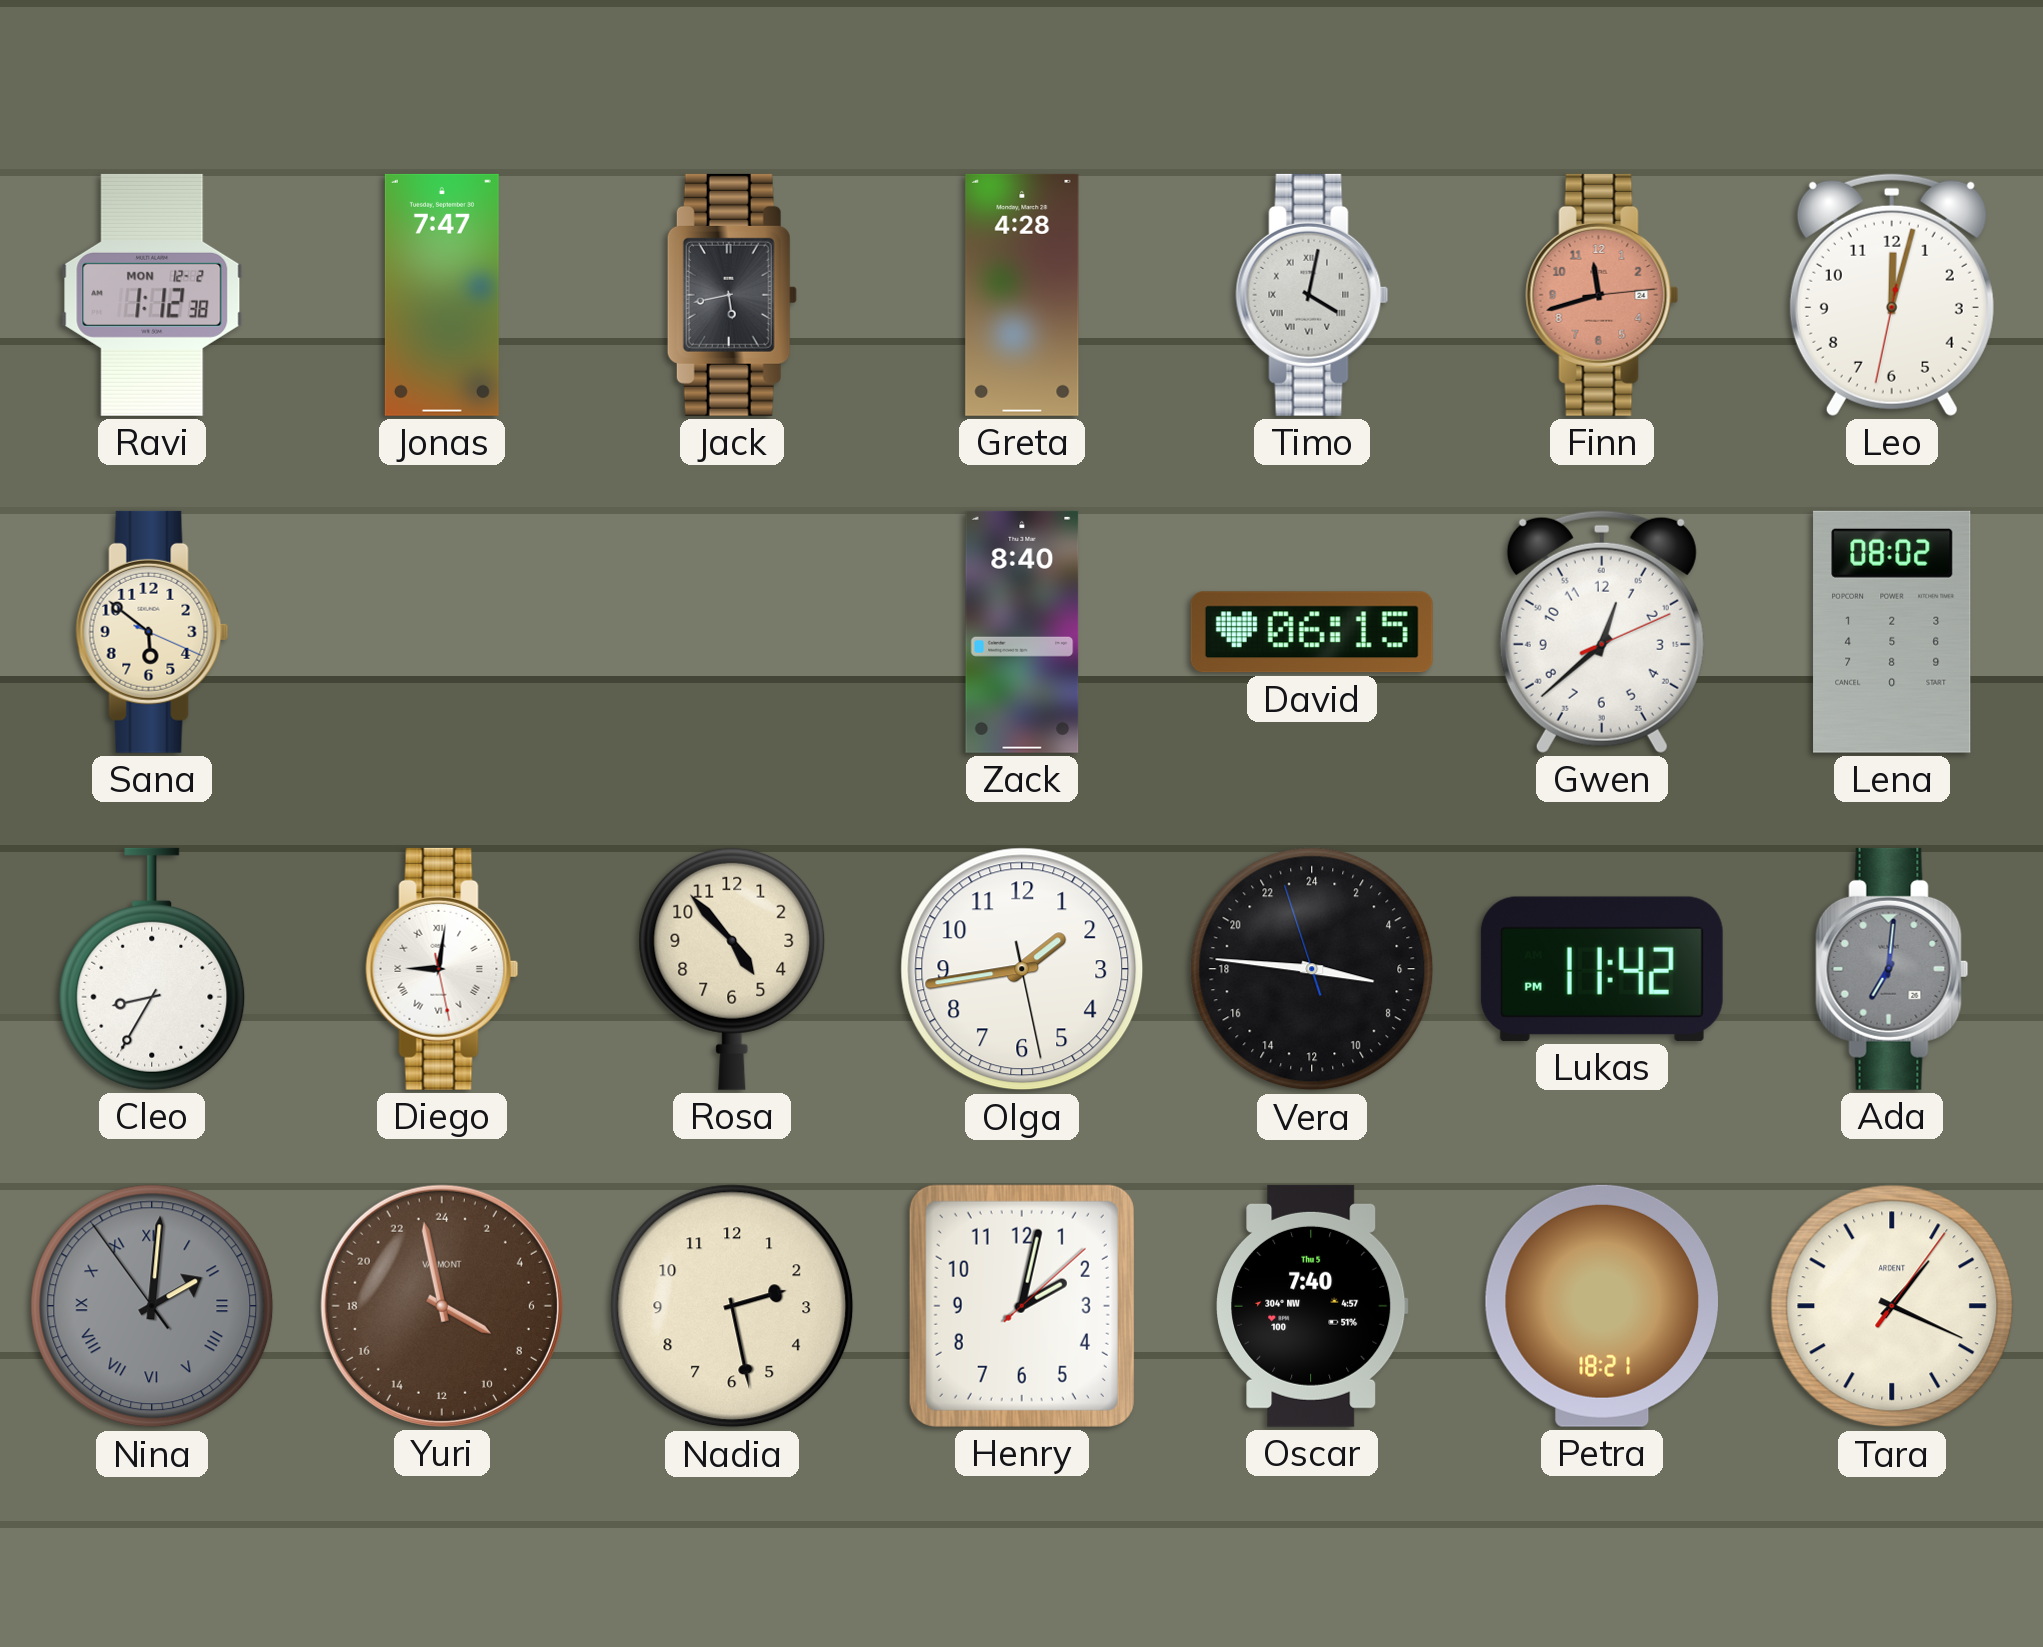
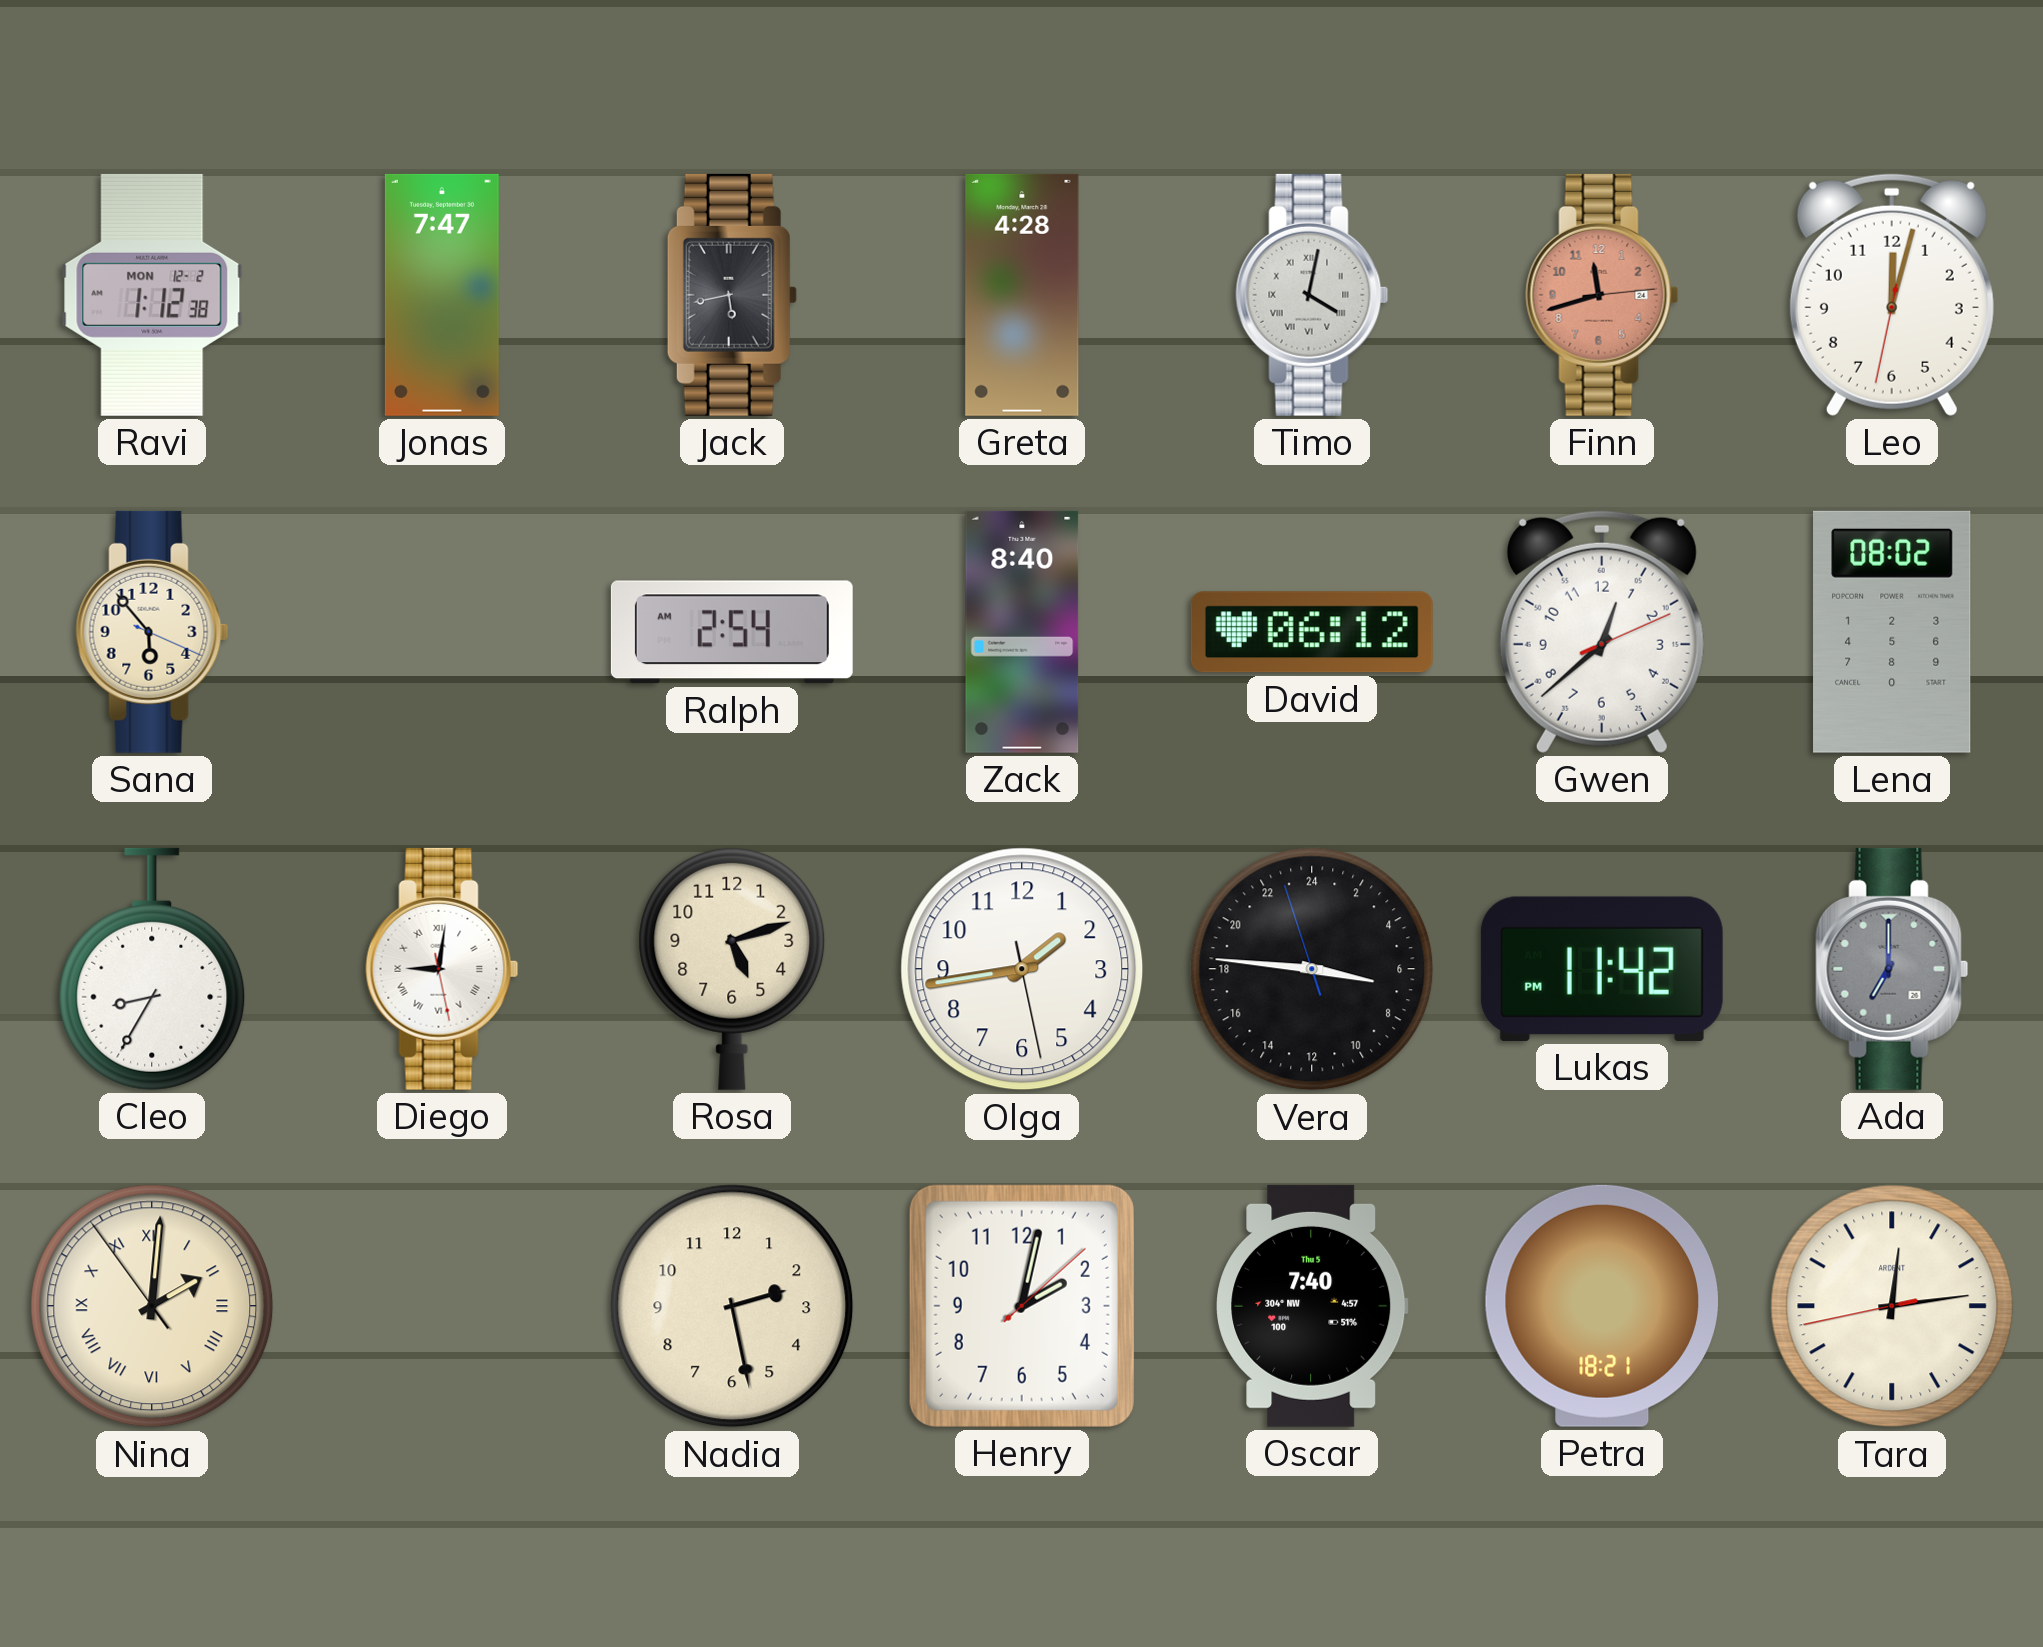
Sana: 5:51 -> 5:53
Ralph: none -> 2:54
David: 06:15 -> 06:12
Rosa: 4:53 -> 5:12
Ada: 7:01 -> 7:00
Nina dial: grey -> cream
Yuri: 7:58 -> none
Tara: 1:19 -> 12:13
